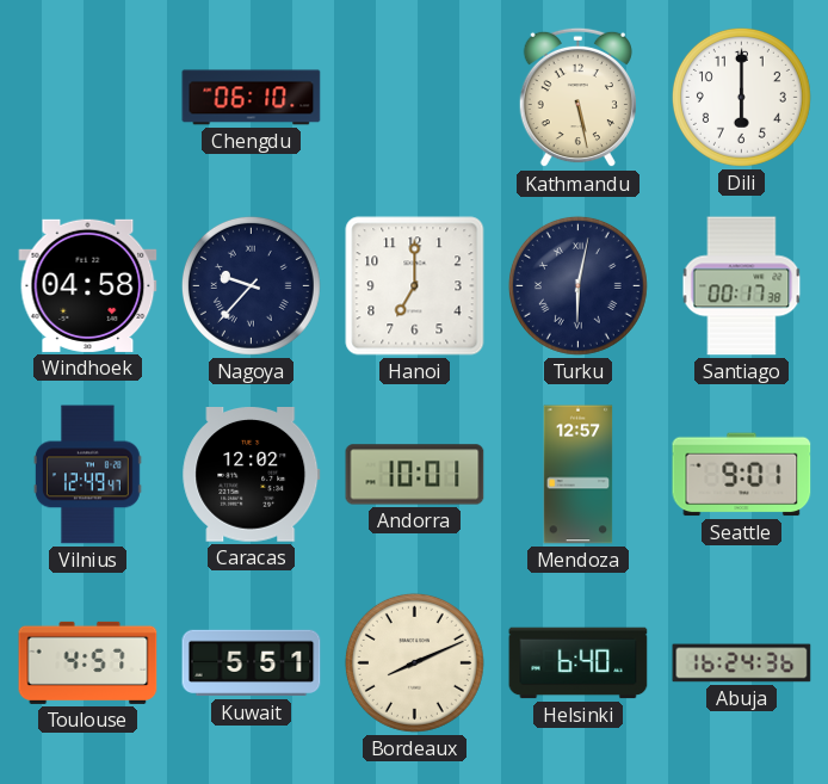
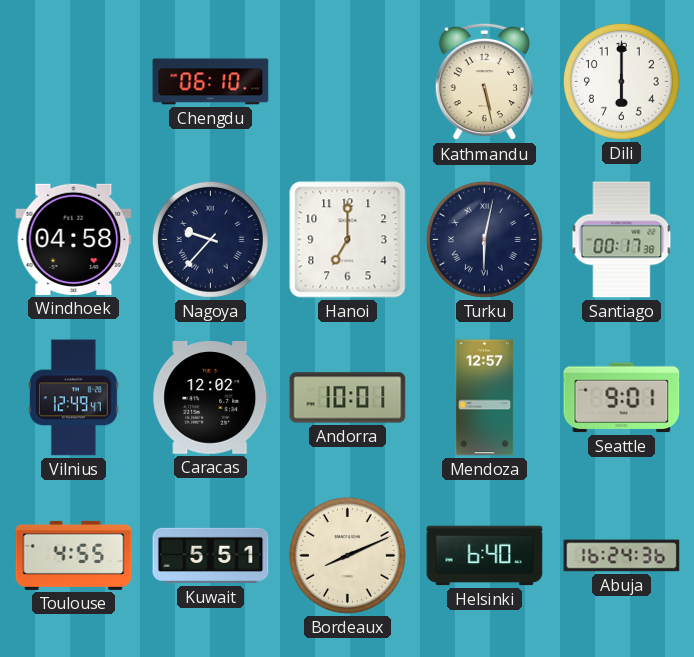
Toulouse: 4:57 -> 4:55
